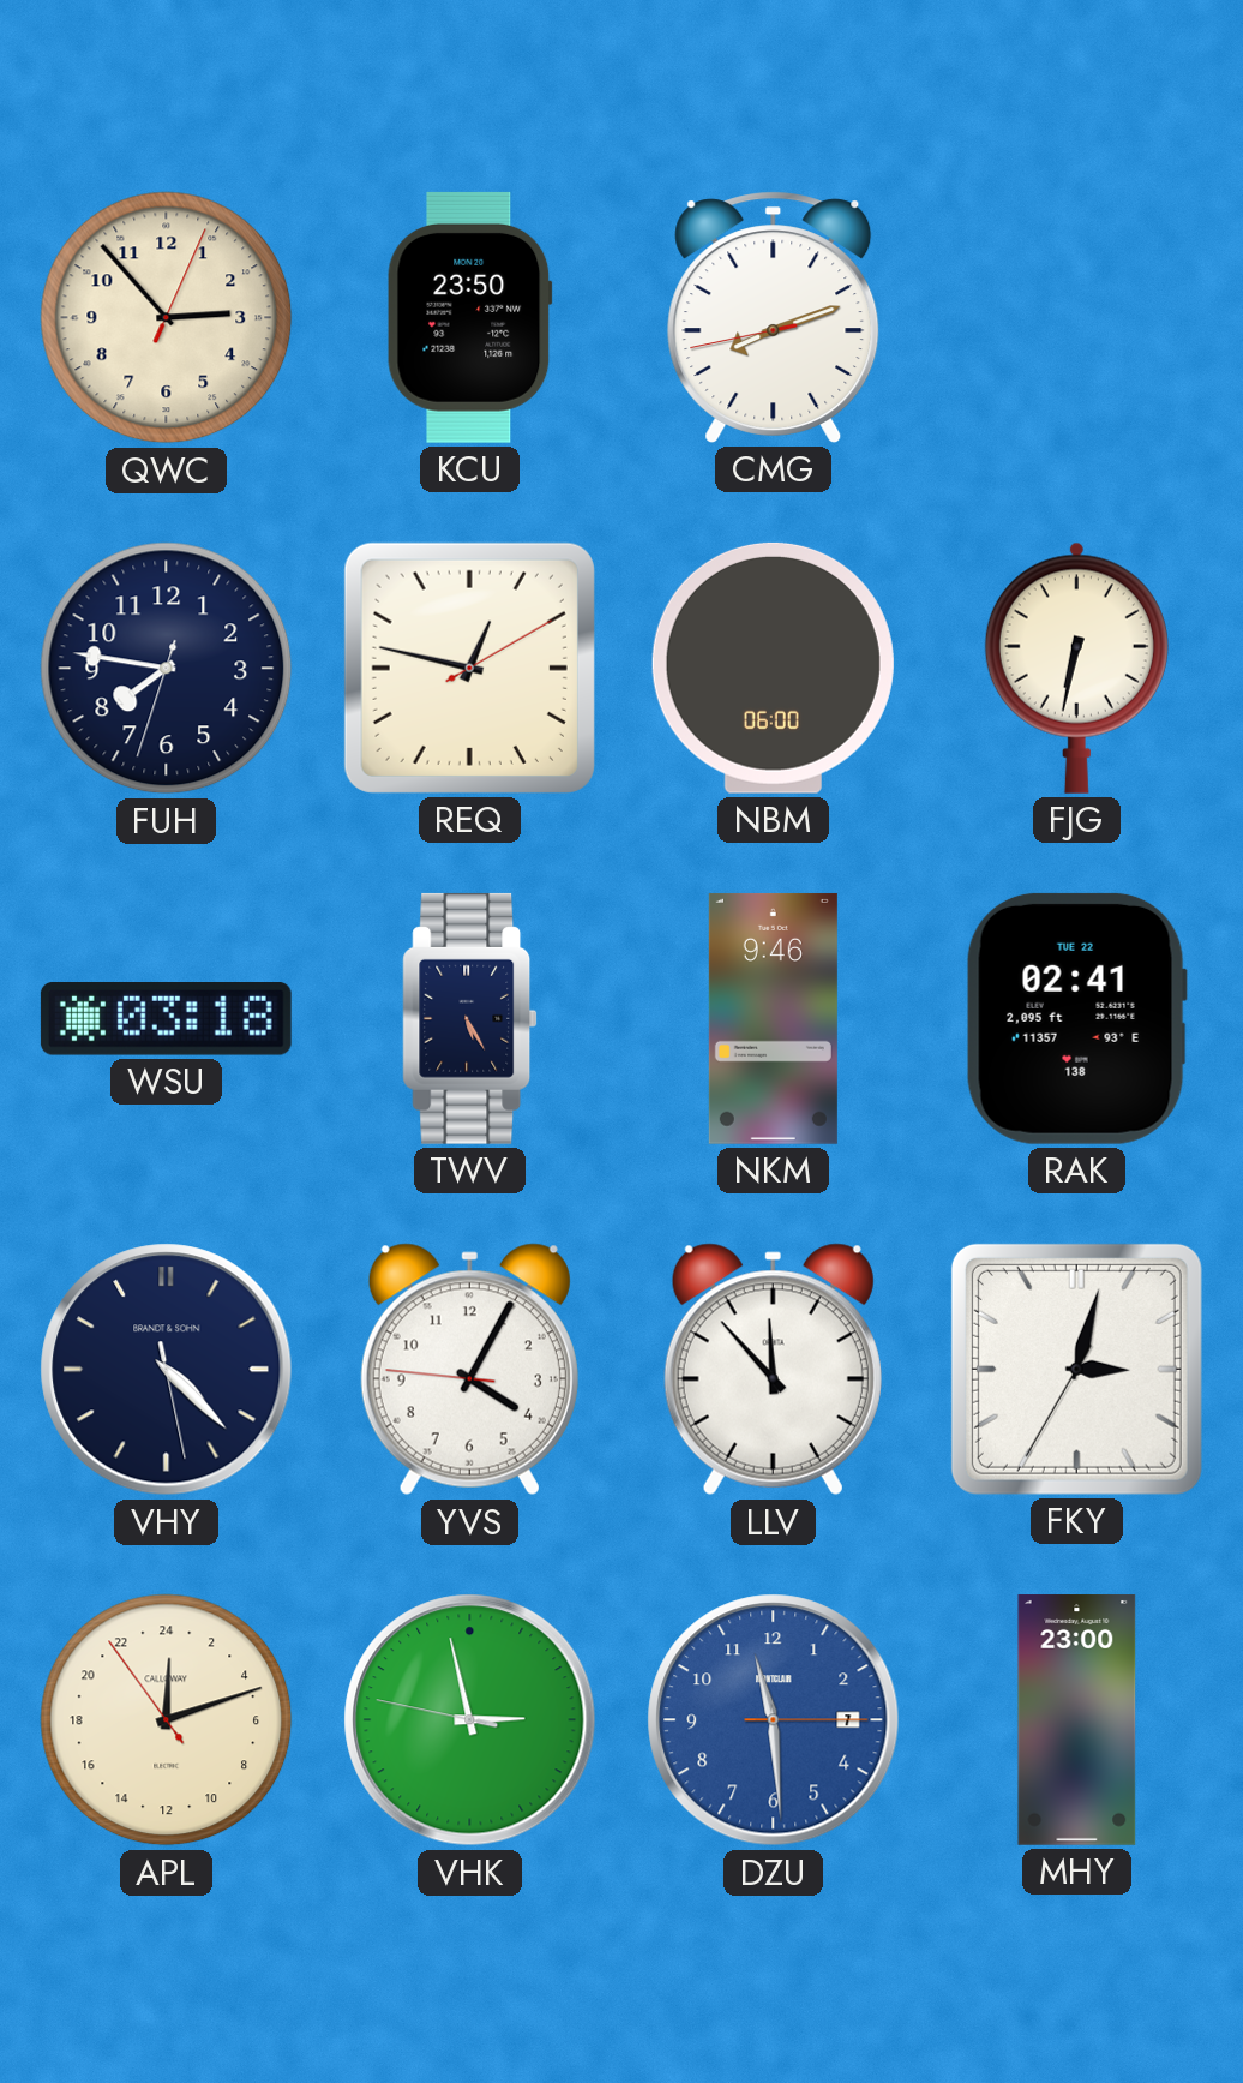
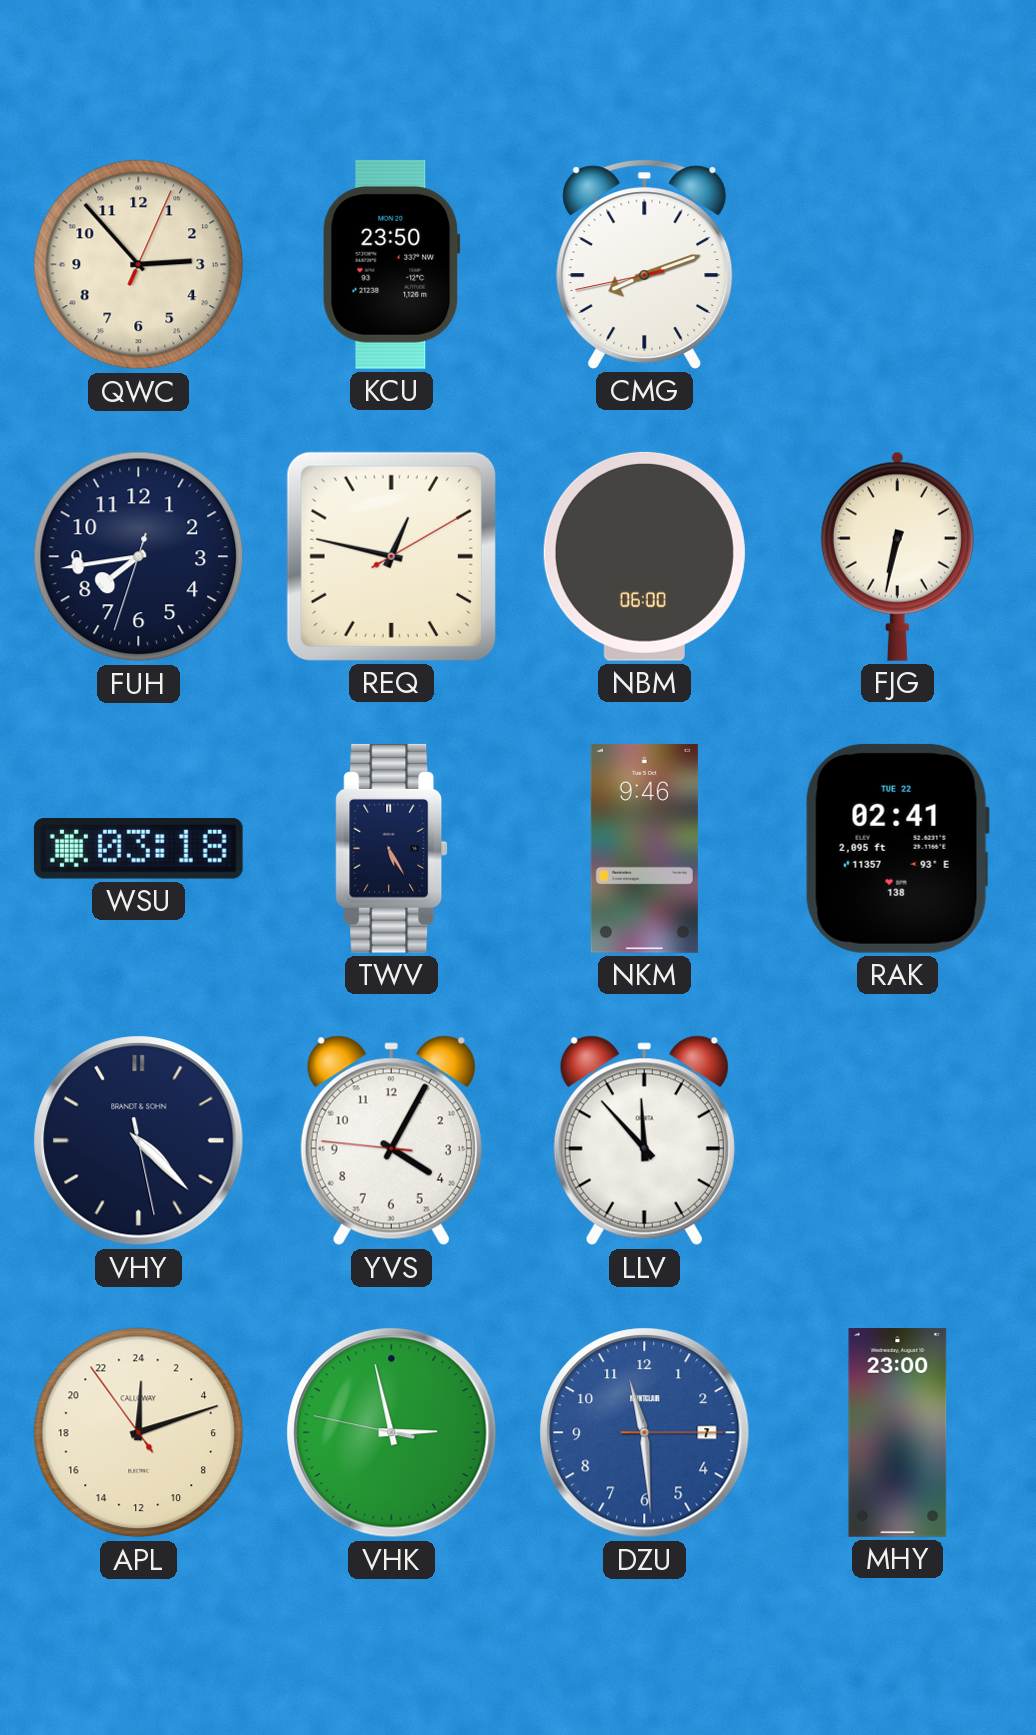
FUH: 7:46 -> 7:43
FKY: 3:02 -> none
